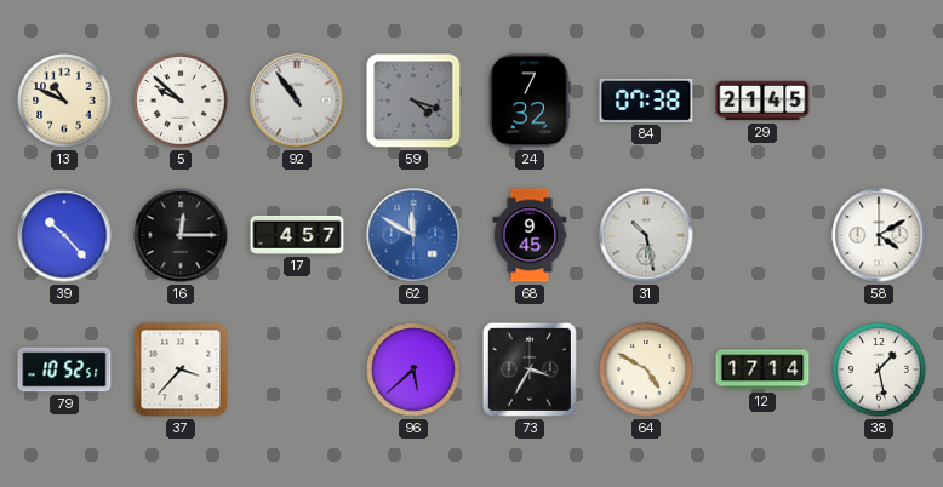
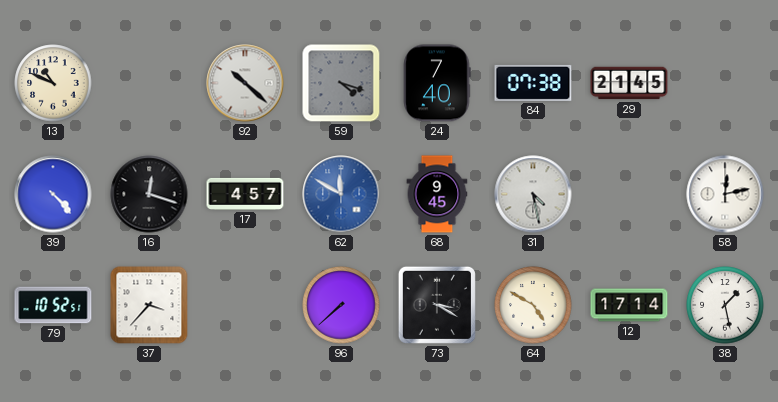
5: 9:52 -> none
92: 10:54 -> 10:22
24: 7:32 -> 7:40
39: 10:23 -> 4:23
16: 12:15 -> 12:18
31: 10:28 -> 4:28
58: 4:10 -> 12:13
96: 5:38 -> 7:38
73: 3:35 -> 3:20
